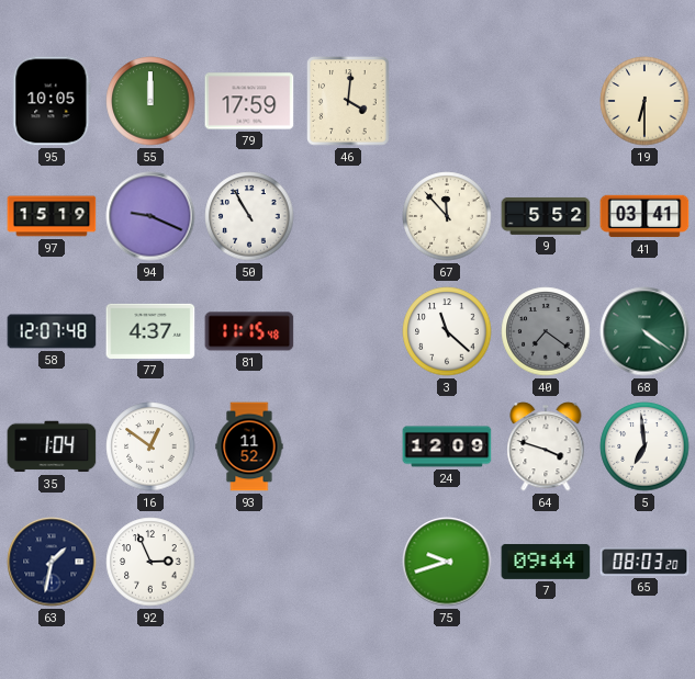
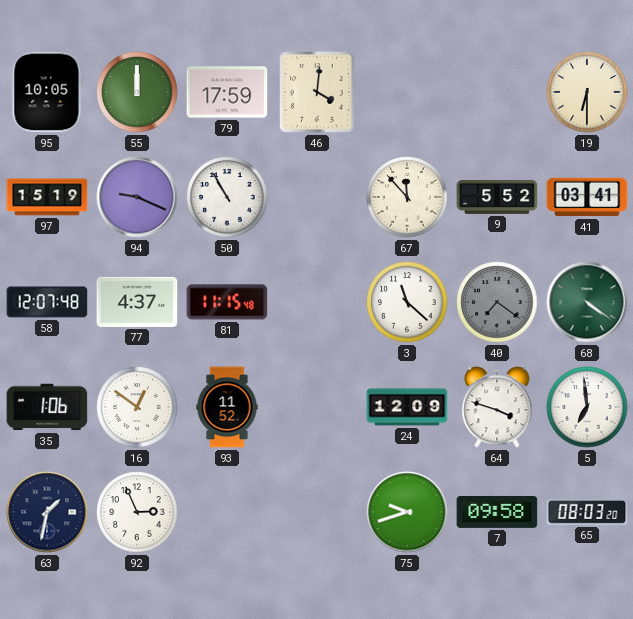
35: 1:04 -> 1:06
7: 09:44 -> 09:58
